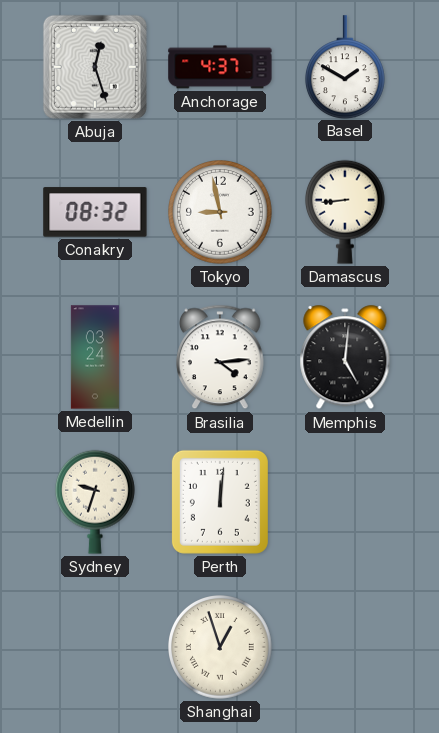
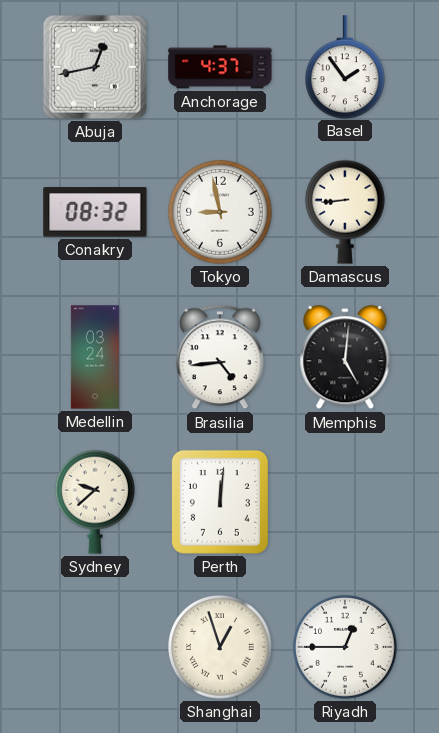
Abuja: 12:27 -> 12:43
Basel: 1:50 -> 1:54
Brasilia: 4:14 -> 4:44
Sydney: 9:33 -> 9:38
Riyadh: none -> 12:45
